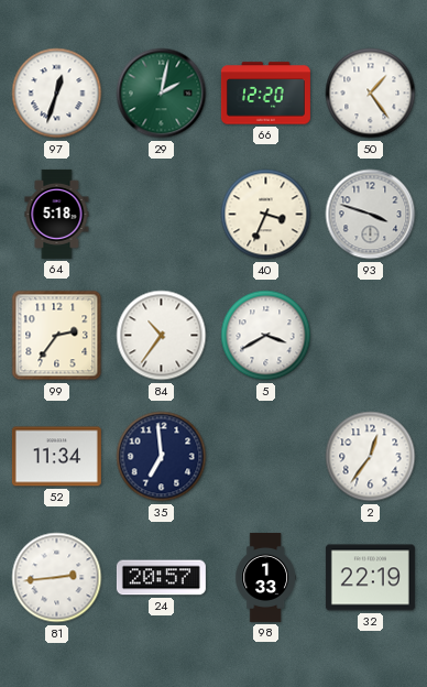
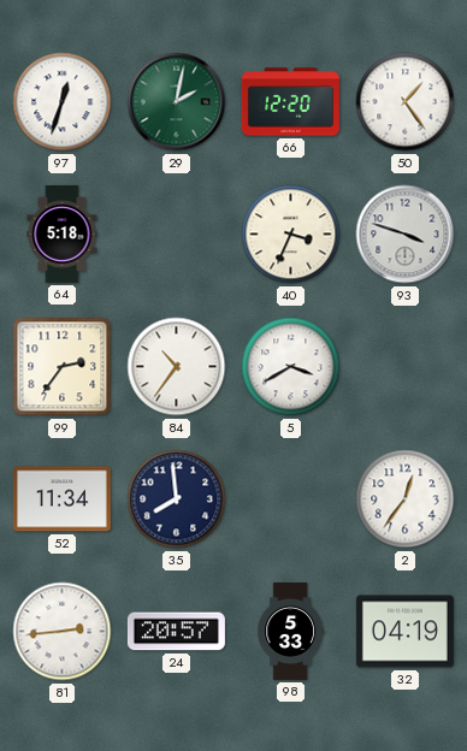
35: 6:59 -> 7:59
98: 1:33 -> 5:33
32: 22:19 -> 04:19
